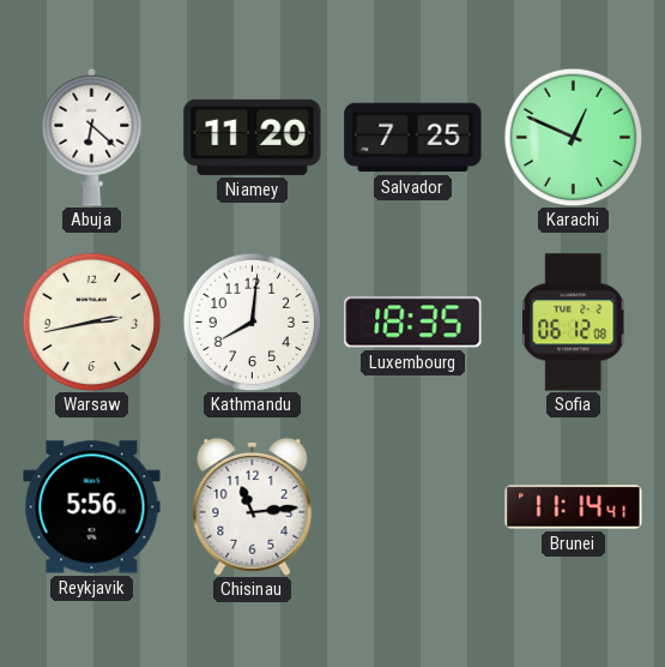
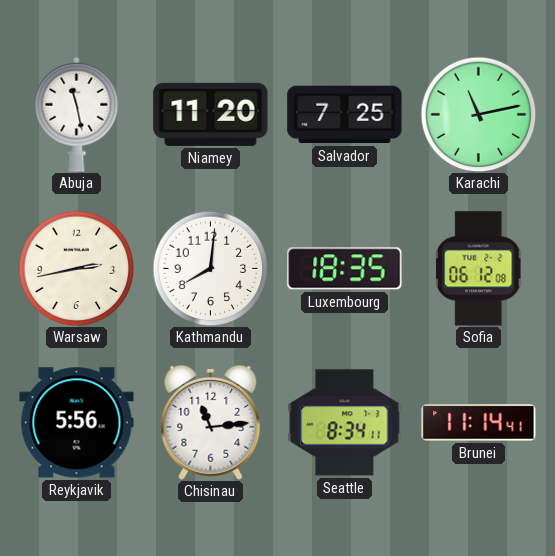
Abuja: 6:22 -> 11:28
Karachi: 12:49 -> 11:13
Seattle: none -> 8:34
